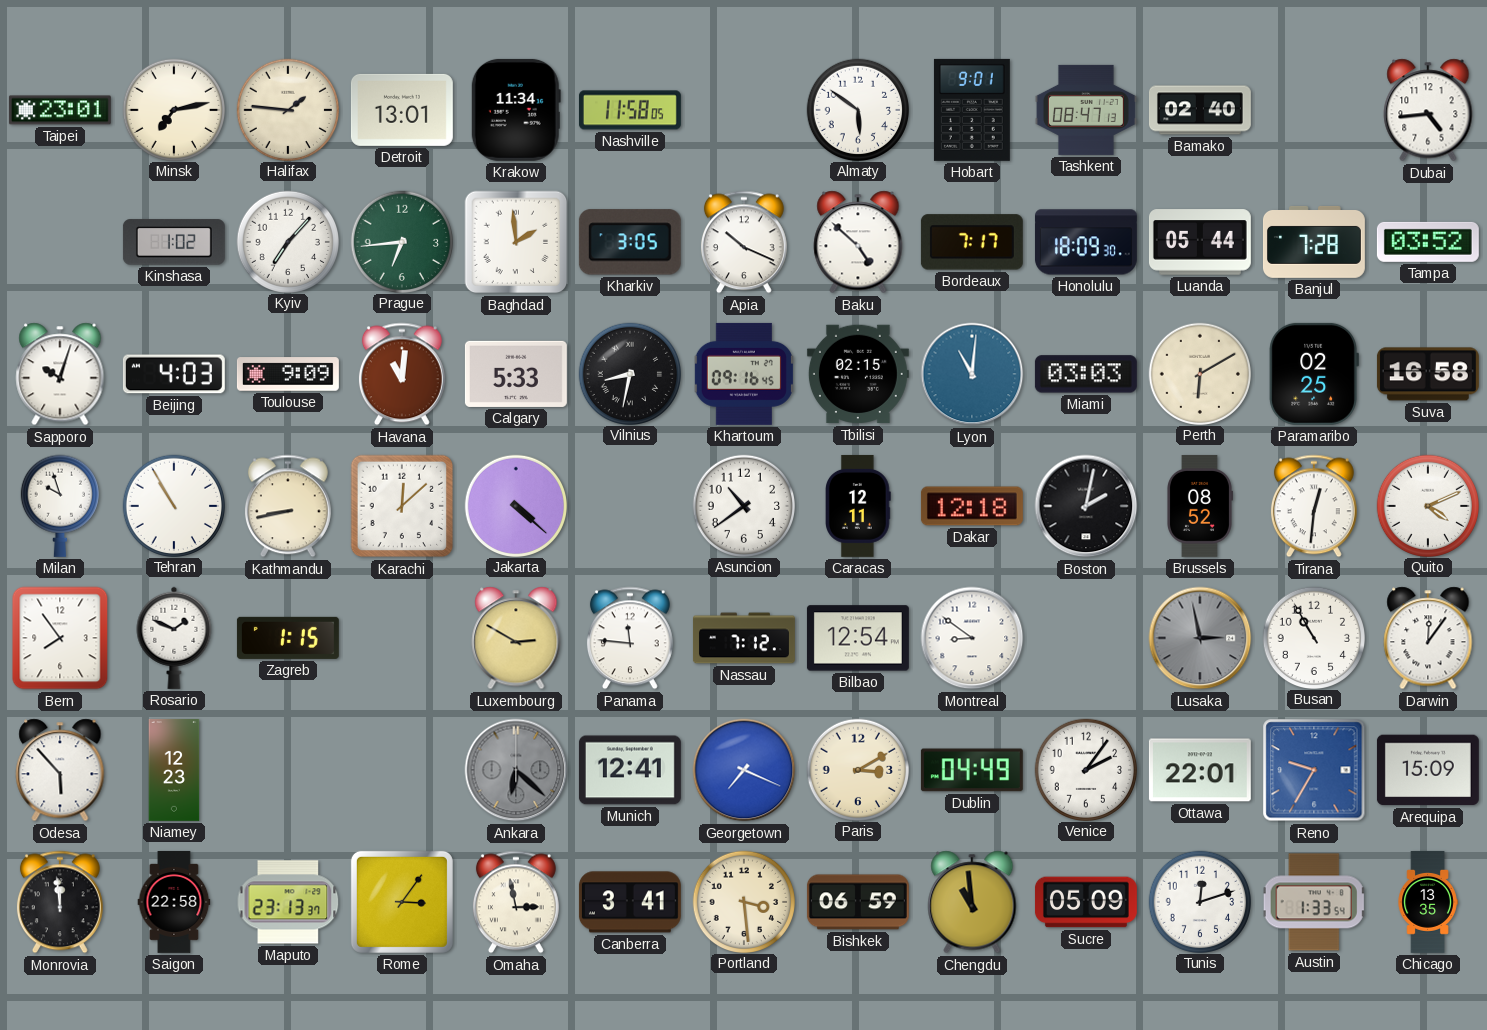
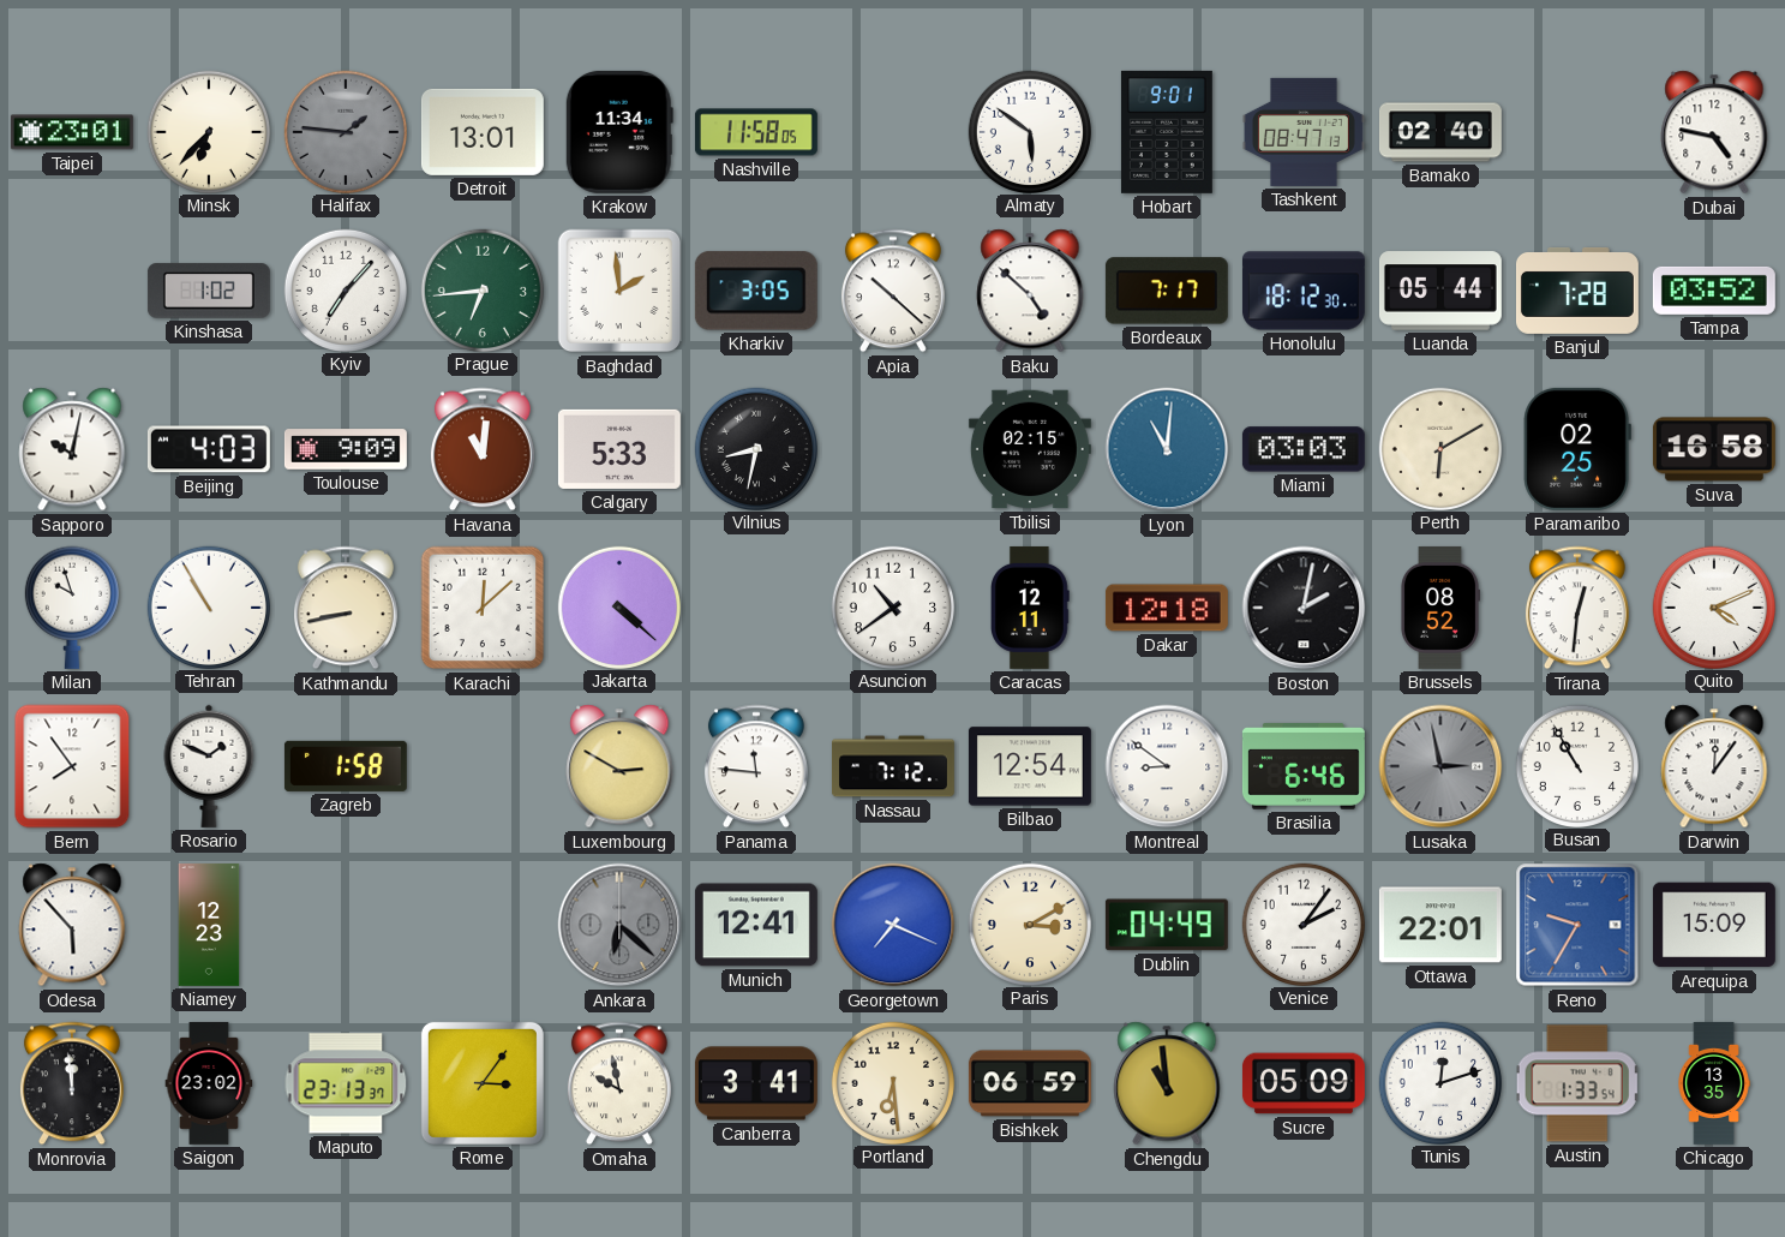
Minsk: 7:13 -> 6:37
Halifax dial: cream -> grey
Dubai: 4:44 -> 4:47
Apia: 10:19 -> 10:22
Honolulu: 18:09 -> 18:12
Sapporo: 10:03 -> 10:02
Khartoum: 09:16 -> none
Zagreb: 1:15 -> 1:58
Brasilia: none -> 6:46
Saigon: 22:58 -> 23:02
Omaha: 2:58 -> 9:58
Portland: 3:29 -> 6:29
